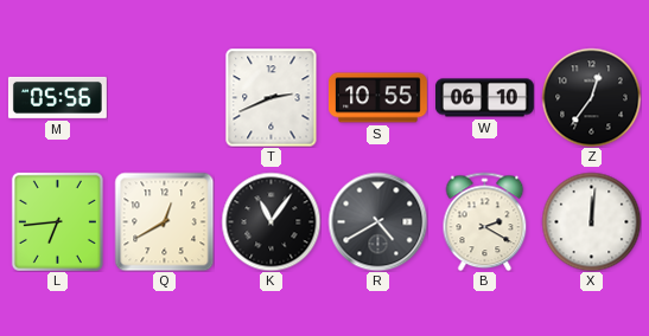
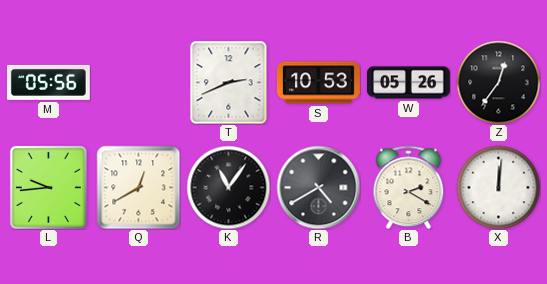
S: 10:55 -> 10:53
W: 06:10 -> 05:26
L: 6:44 -> 9:44
